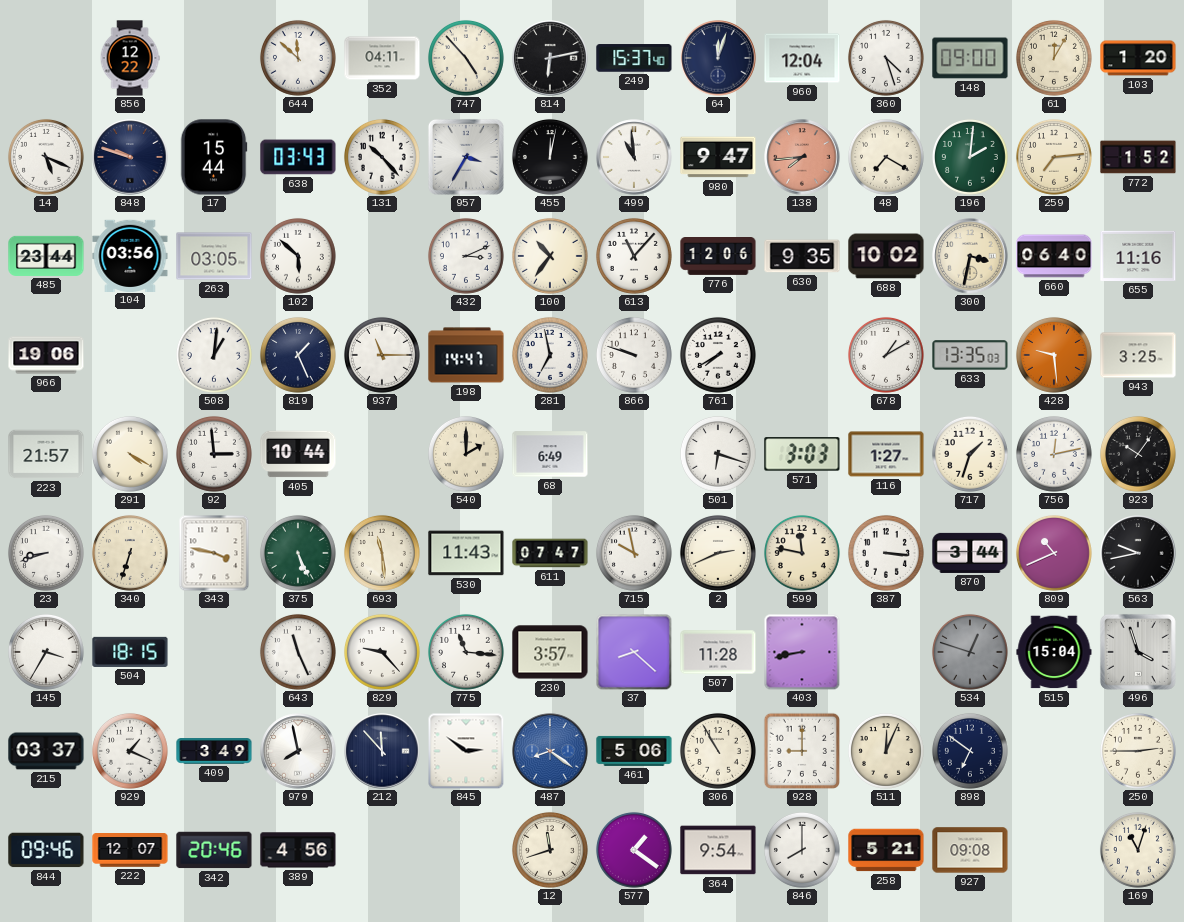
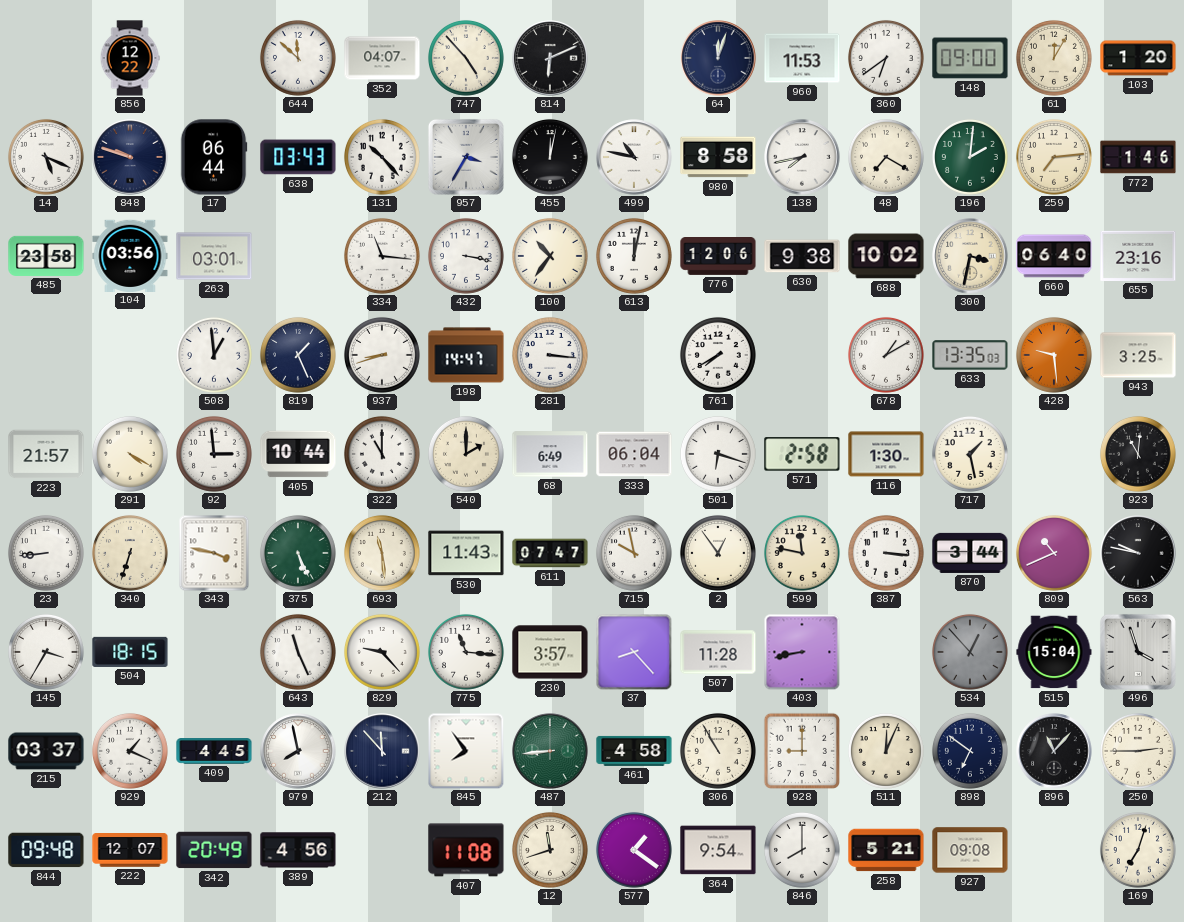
352: 04:11 -> 04:07
814: 6:13 -> 6:11
249: 15:37 -> none
960: 12:04 -> 11:53
360: 4:27 -> 6:39
17: 15:44 -> 06:44
499: 10:59 -> 10:47
980: 9:47 -> 8:58
138: 7:44 -> 7:43
138 dial: salmon -> white
772: 1:52 -> 1:46
485: 23:44 -> 23:58
263: 03:05 -> 03:01
102: 5:52 -> none
334: none -> 11:16
432: 3:11 -> 3:17
613: 11:07 -> 12:02
630: 9:35 -> 9:38
655: 11:16 -> 23:16
966: 19:06 -> none
508: 1:01 -> 12:59
937: 11:15 -> 8:42
281: 6:58 -> 3:16
866: 9:48 -> none
322: none -> 11:00
333: none -> 06:04
571: 3:03 -> 2:58
116: 1:27 -> 1:30
717: 1:33 -> 1:28
756: 12:13 -> none
923: 10:06 -> 11:01
23: 8:42 -> 8:44
2: 2:41 -> 12:54
563: 9:43 -> 9:47
37: 8:22 -> 8:23
534: 12:48 -> 12:53
409: 3:49 -> 4:45
845: 2:51 -> 7:54
487: 8:21 -> 8:44
487 dial: blue -> green
461: 5:06 -> 4:58
896: none -> 11:07
844: 09:46 -> 09:48
342: 20:46 -> 20:49
407: none -> 11:08
169: 11:03 -> 7:03
